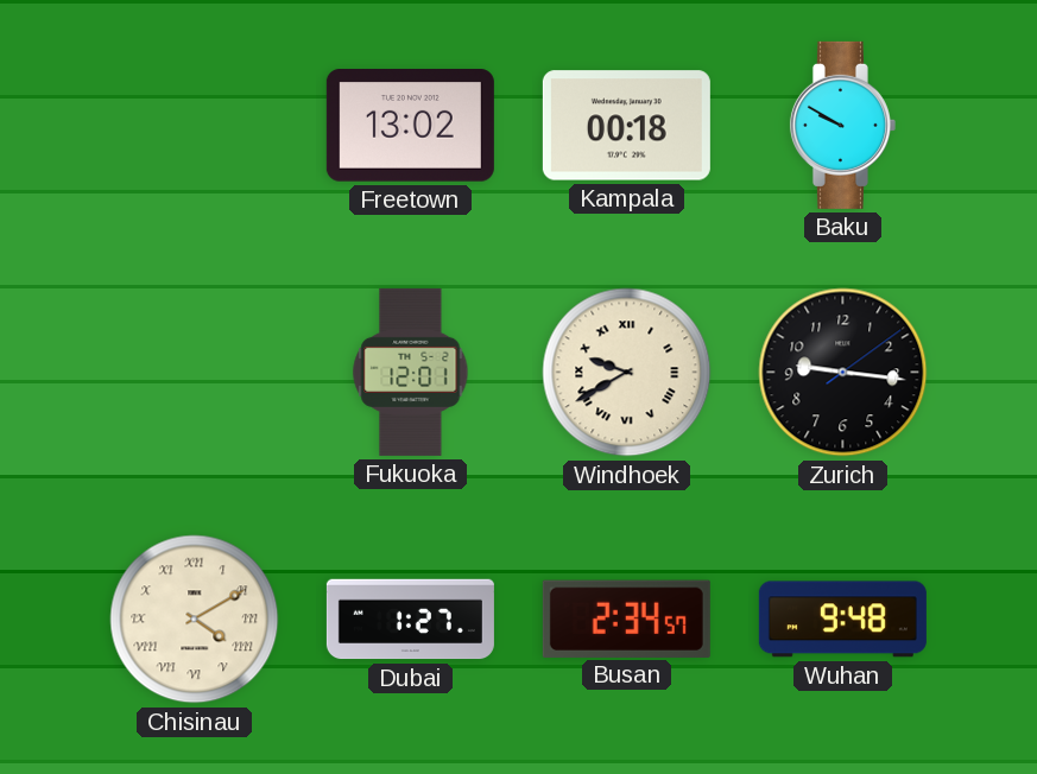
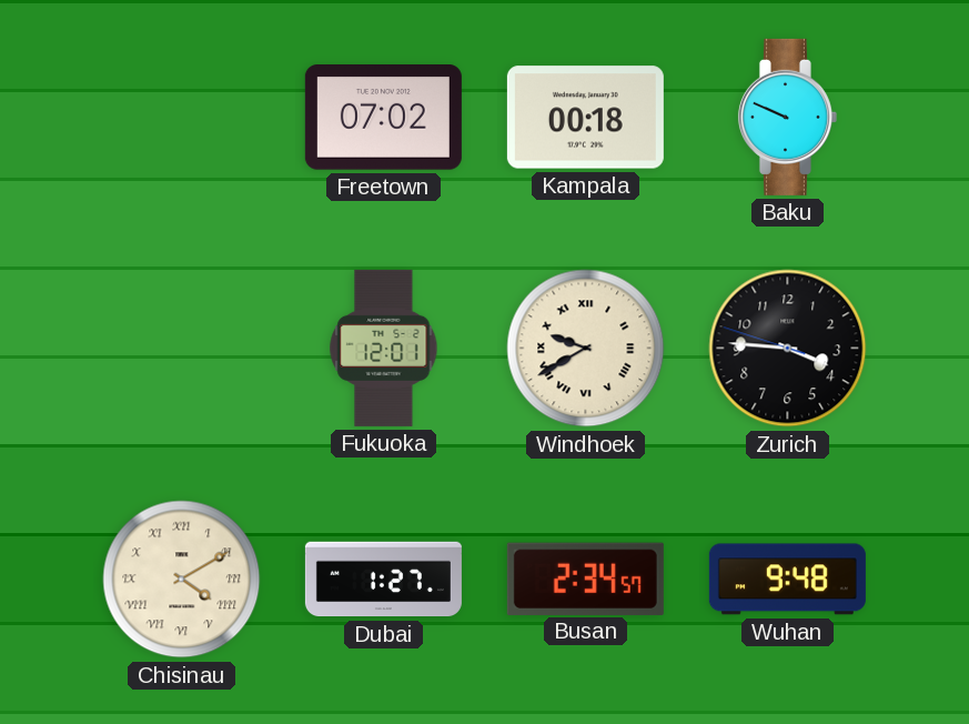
Freetown: 13:02 -> 07:02
Baku: 9:50 -> 9:49
Zurich: 9:16 -> 3:45
